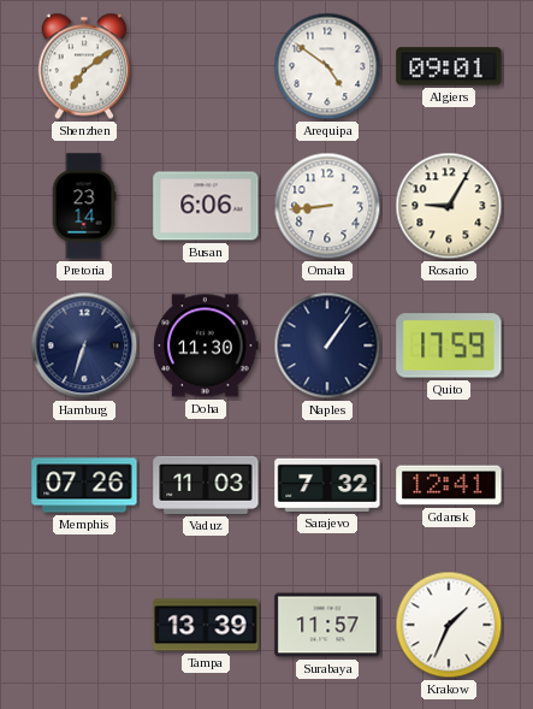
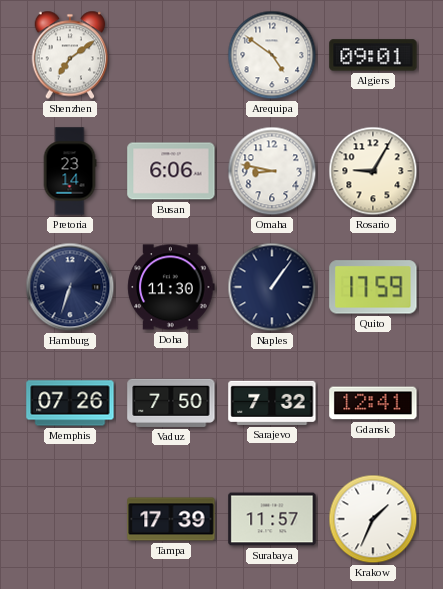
Omaha: 8:44 -> 8:47
Vaduz: 11:03 -> 7:50
Tampa: 13:39 -> 17:39
